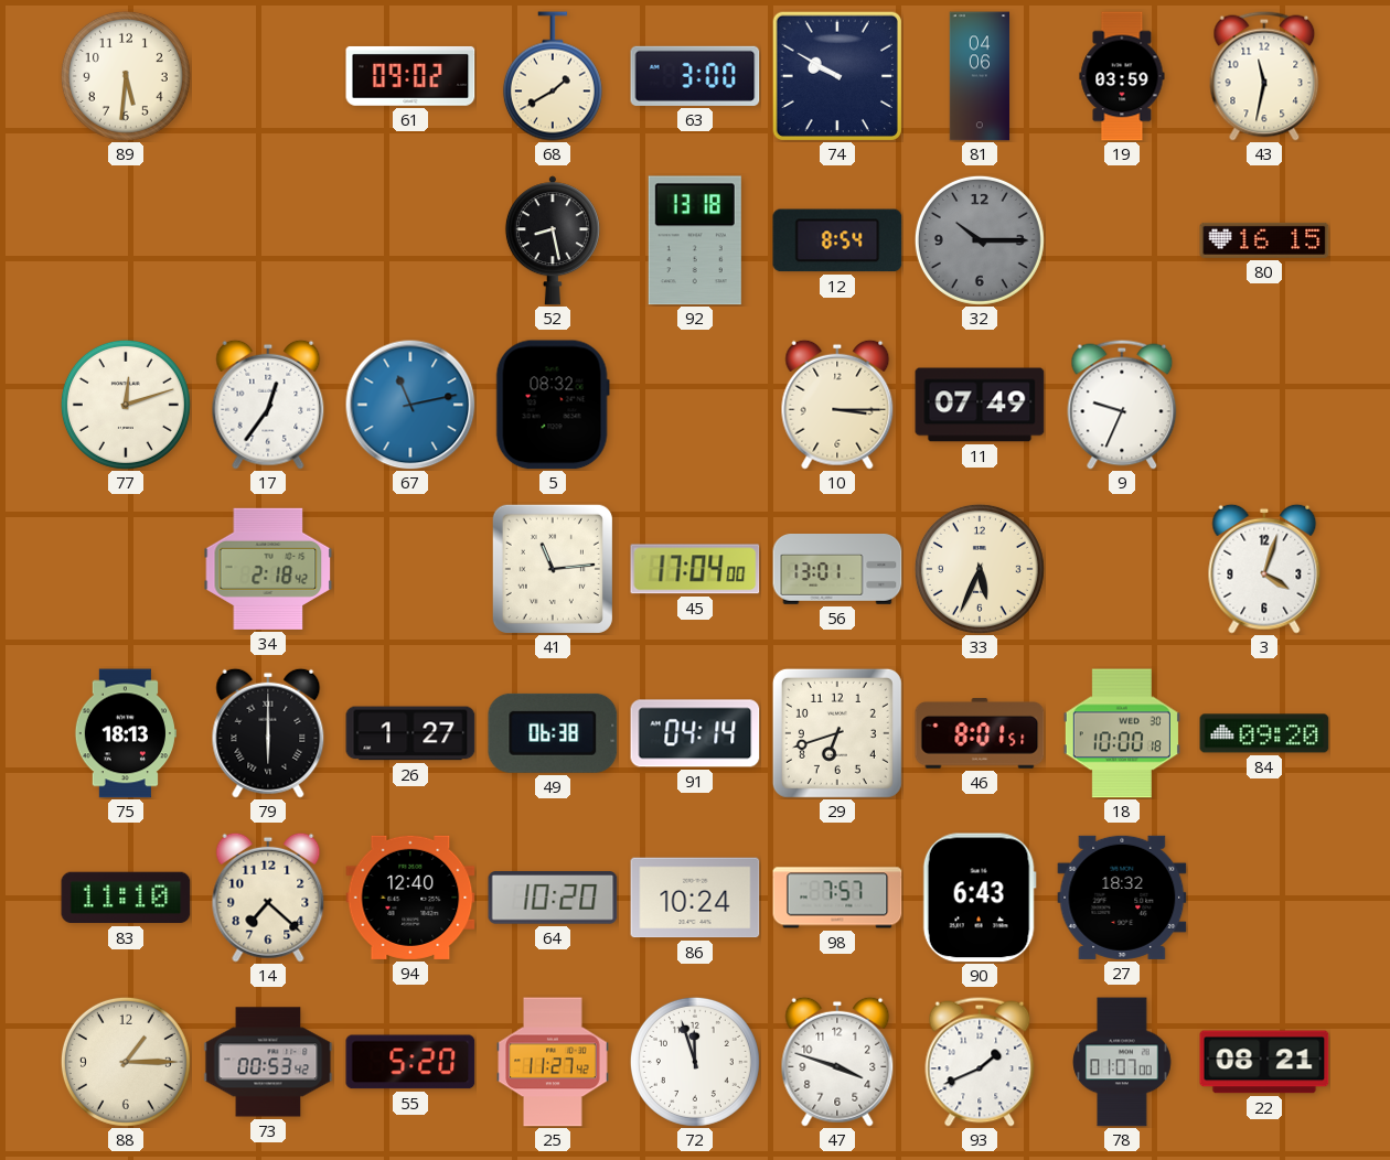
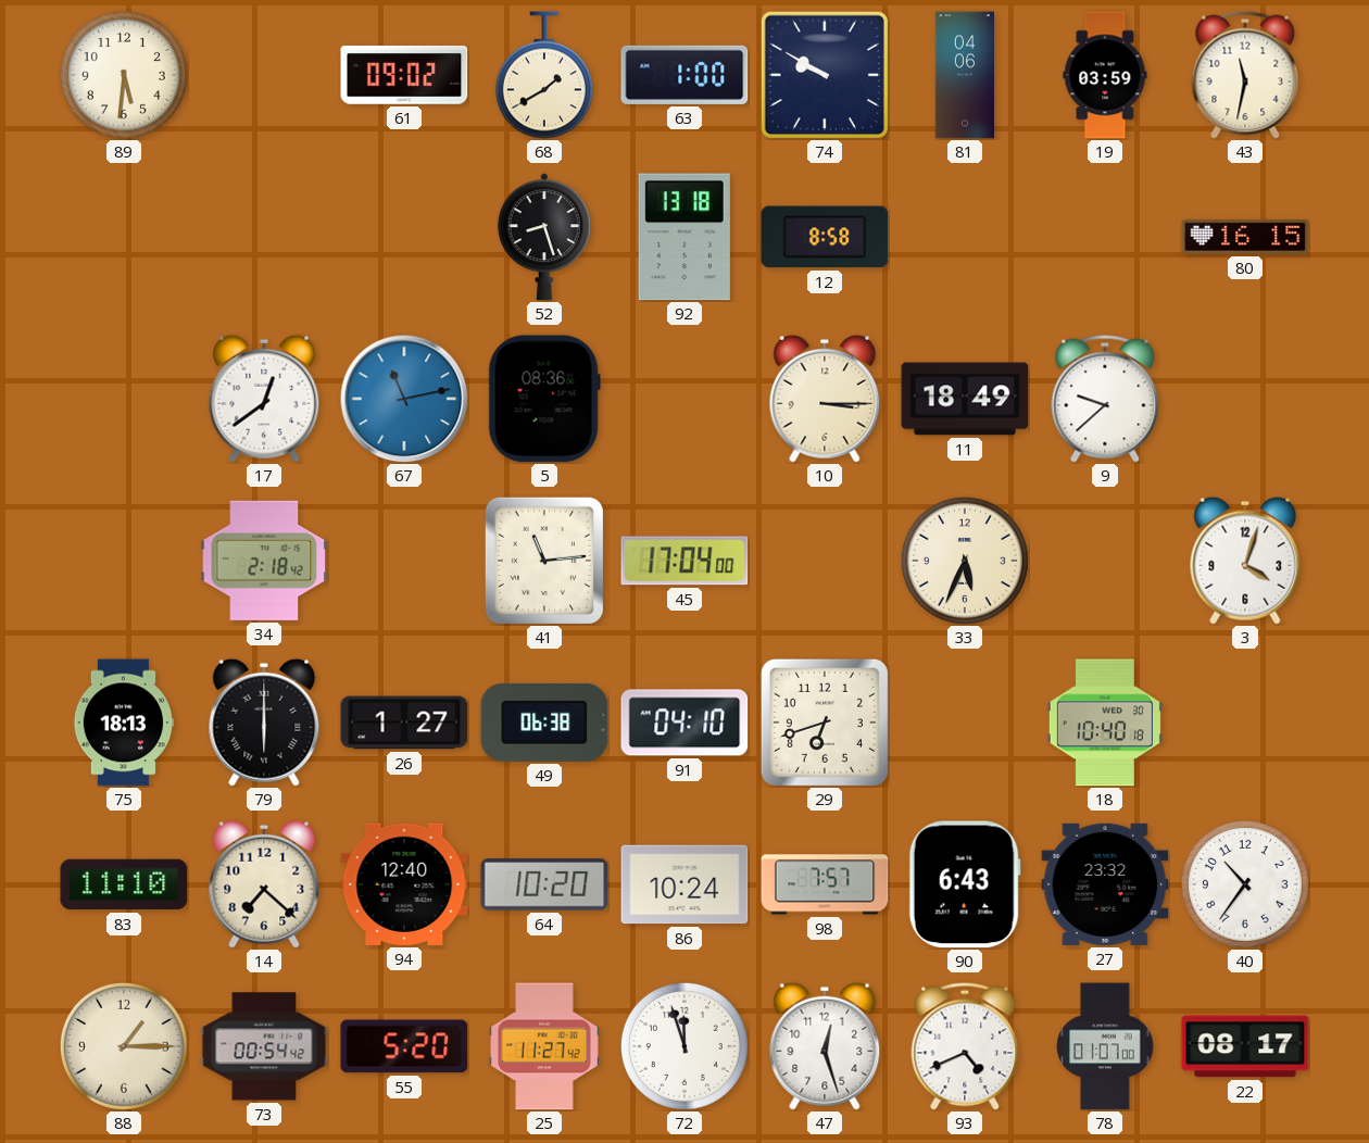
63: 3:00 -> 1:00
52: 8:28 -> 8:27
12: 8:54 -> 8:58
32: 10:15 -> none
77: 12:12 -> none
17: 12:36 -> 12:39
5: 08:32 -> 08:36
11: 07:49 -> 18:49
9: 9:34 -> 9:38
56: 13:01 -> none
91: 04:14 -> 04:10
46: 8:01 -> none
18: 10:00 -> 10:40
84: 09:20 -> none
27: 18:32 -> 23:32
40: none -> 10:36
73: 00:53 -> 00:54
47: 3:48 -> 12:27
93: 1:41 -> 4:41
22: 08:21 -> 08:17
